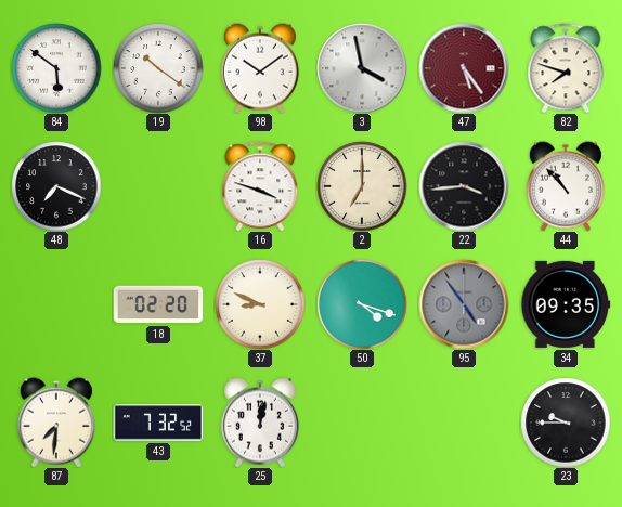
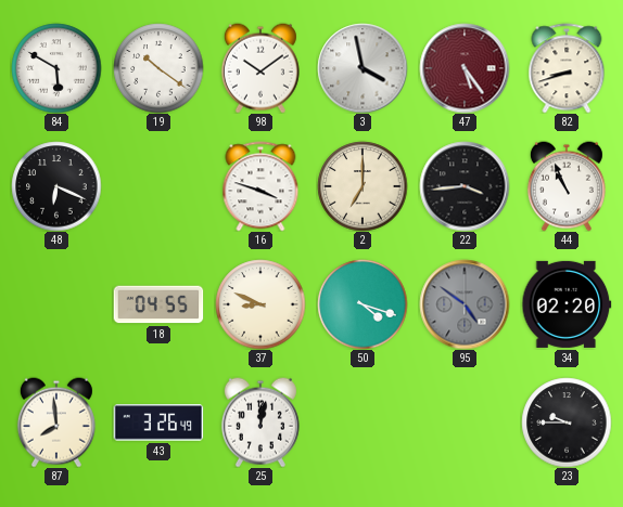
84: 5:51 -> 5:50
82: 7:48 -> 8:42
48: 7:19 -> 6:19
44: 10:53 -> 10:56
18: 02:20 -> 04:55
95: 4:54 -> 4:51
34: 09:35 -> 02:20
87: 7:31 -> 7:59
43: 7:32 -> 3:26
